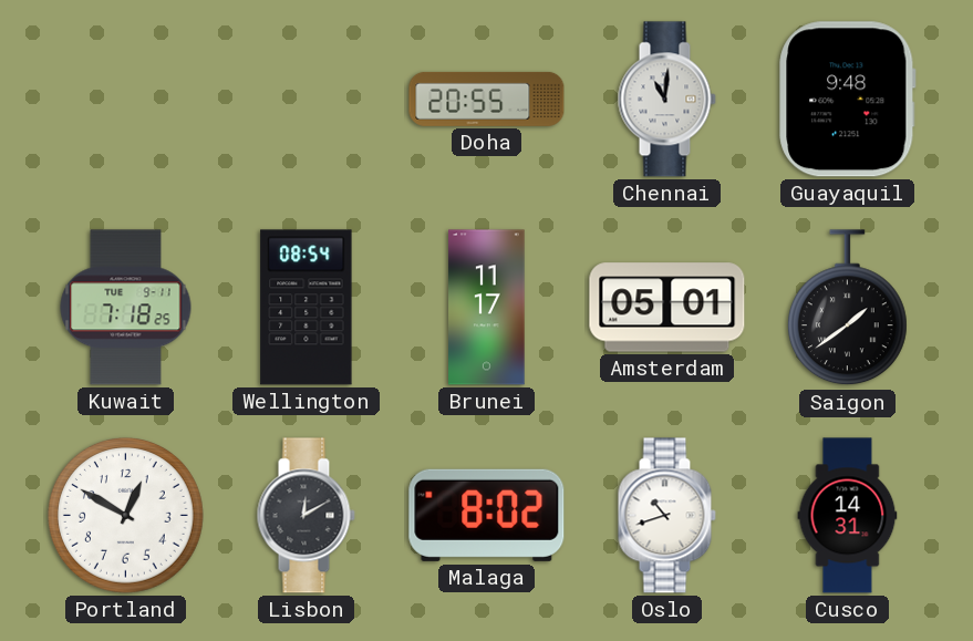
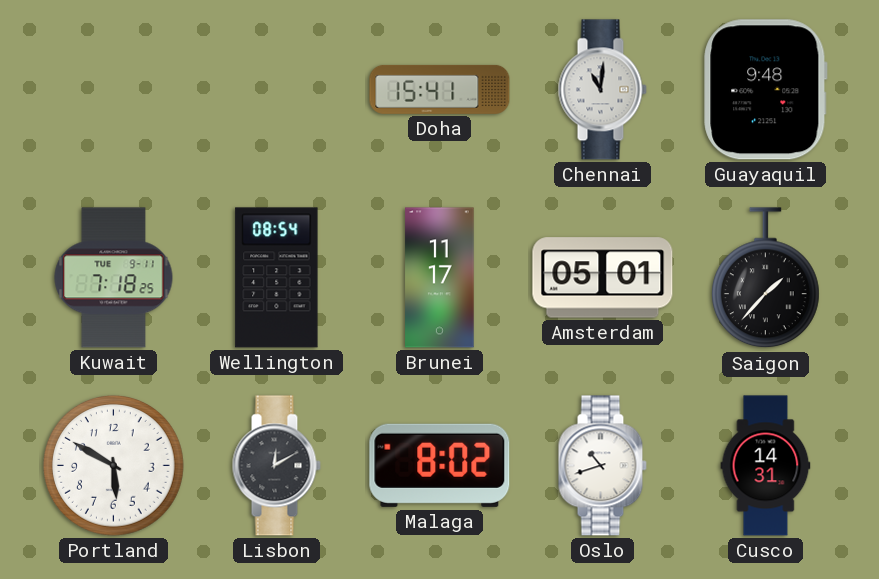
Doha: 20:55 -> 15:41
Saigon: 1:39 -> 1:37
Portland: 12:50 -> 5:50
